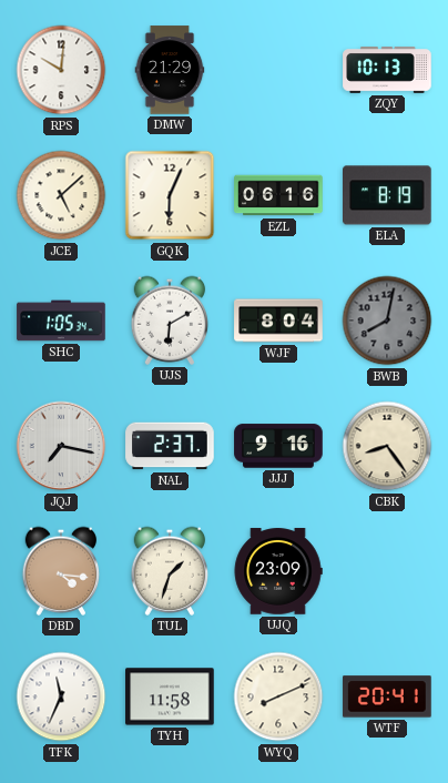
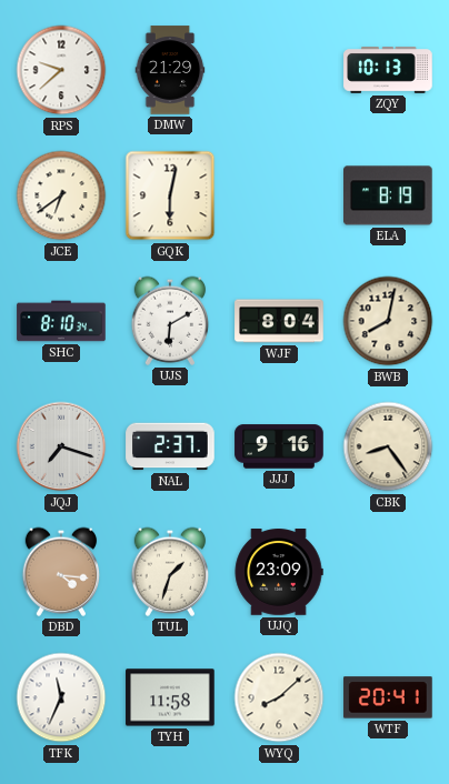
RPS: 10:01 -> 9:38
JCE: 5:08 -> 6:39
GQK: 6:04 -> 6:02
EZL: 06:16 -> none
SHC: 1:05 -> 8:10
BWB dial: grey -> cream
JQJ: 7:17 -> 7:18
WYQ: 8:11 -> 8:08
